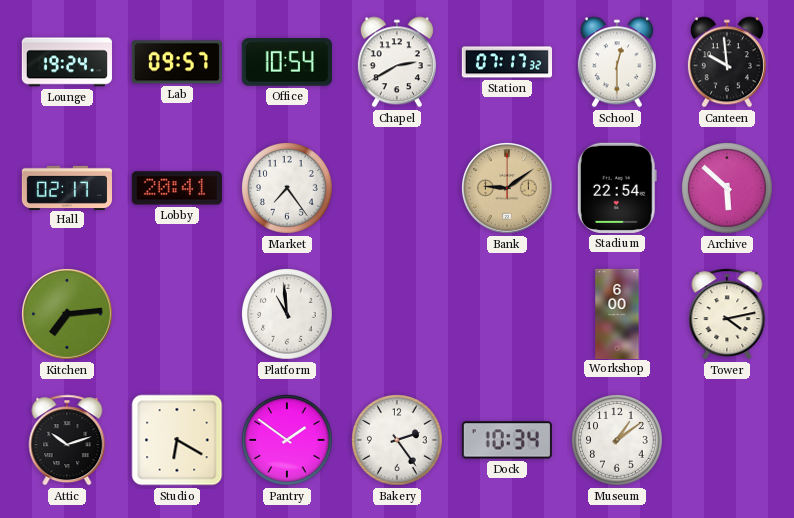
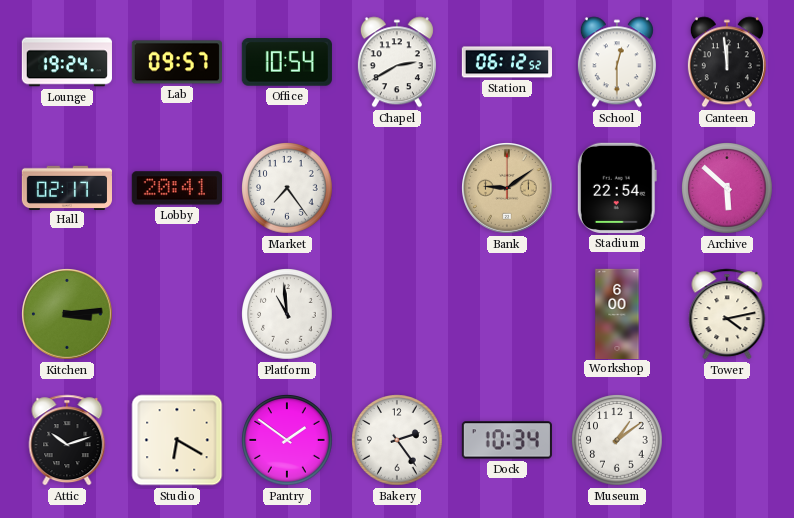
Station: 07:17 -> 06:12
Canteen: 9:59 -> 11:59
Kitchen: 7:14 -> 3:14
